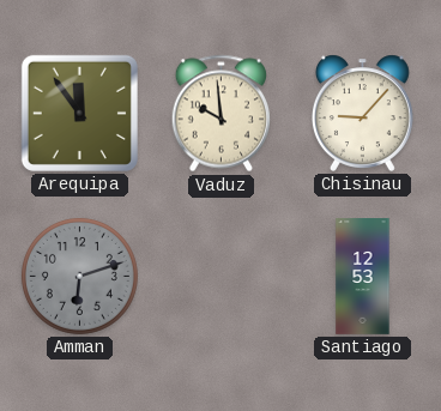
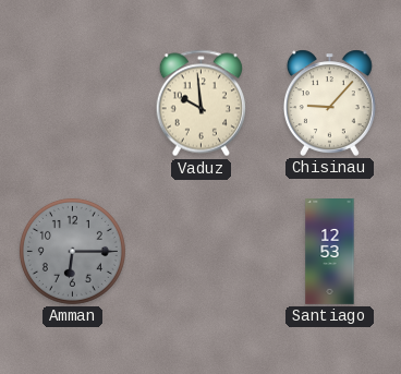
Arequipa: 11:54 -> none
Amman: 6:12 -> 6:15
